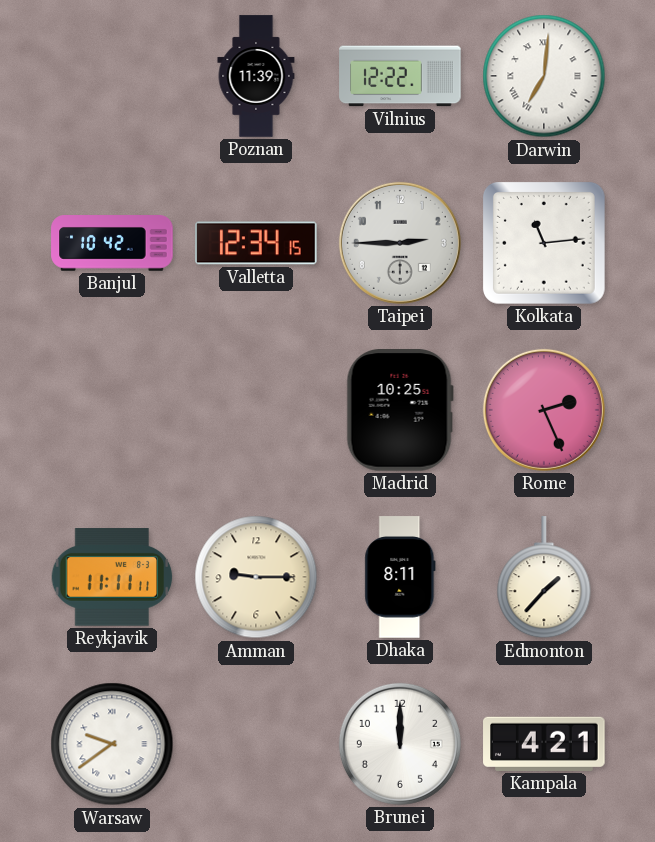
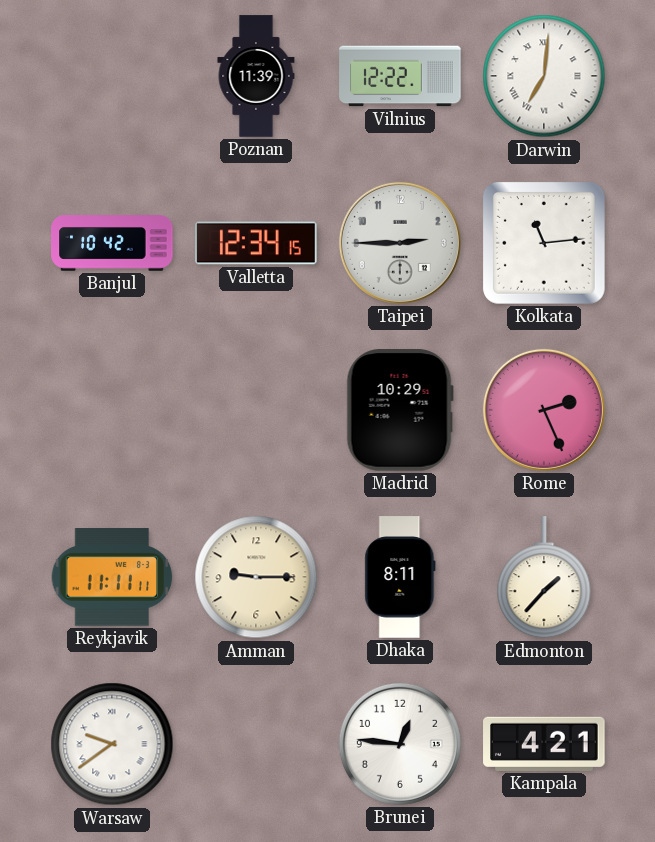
Madrid: 10:25 -> 10:29
Brunei: 12:00 -> 12:46
